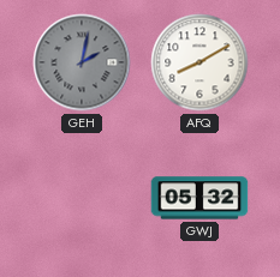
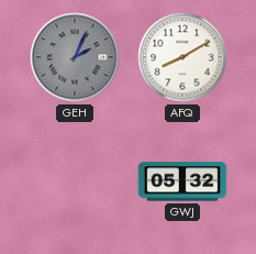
GEH: 2:02 -> 2:04
